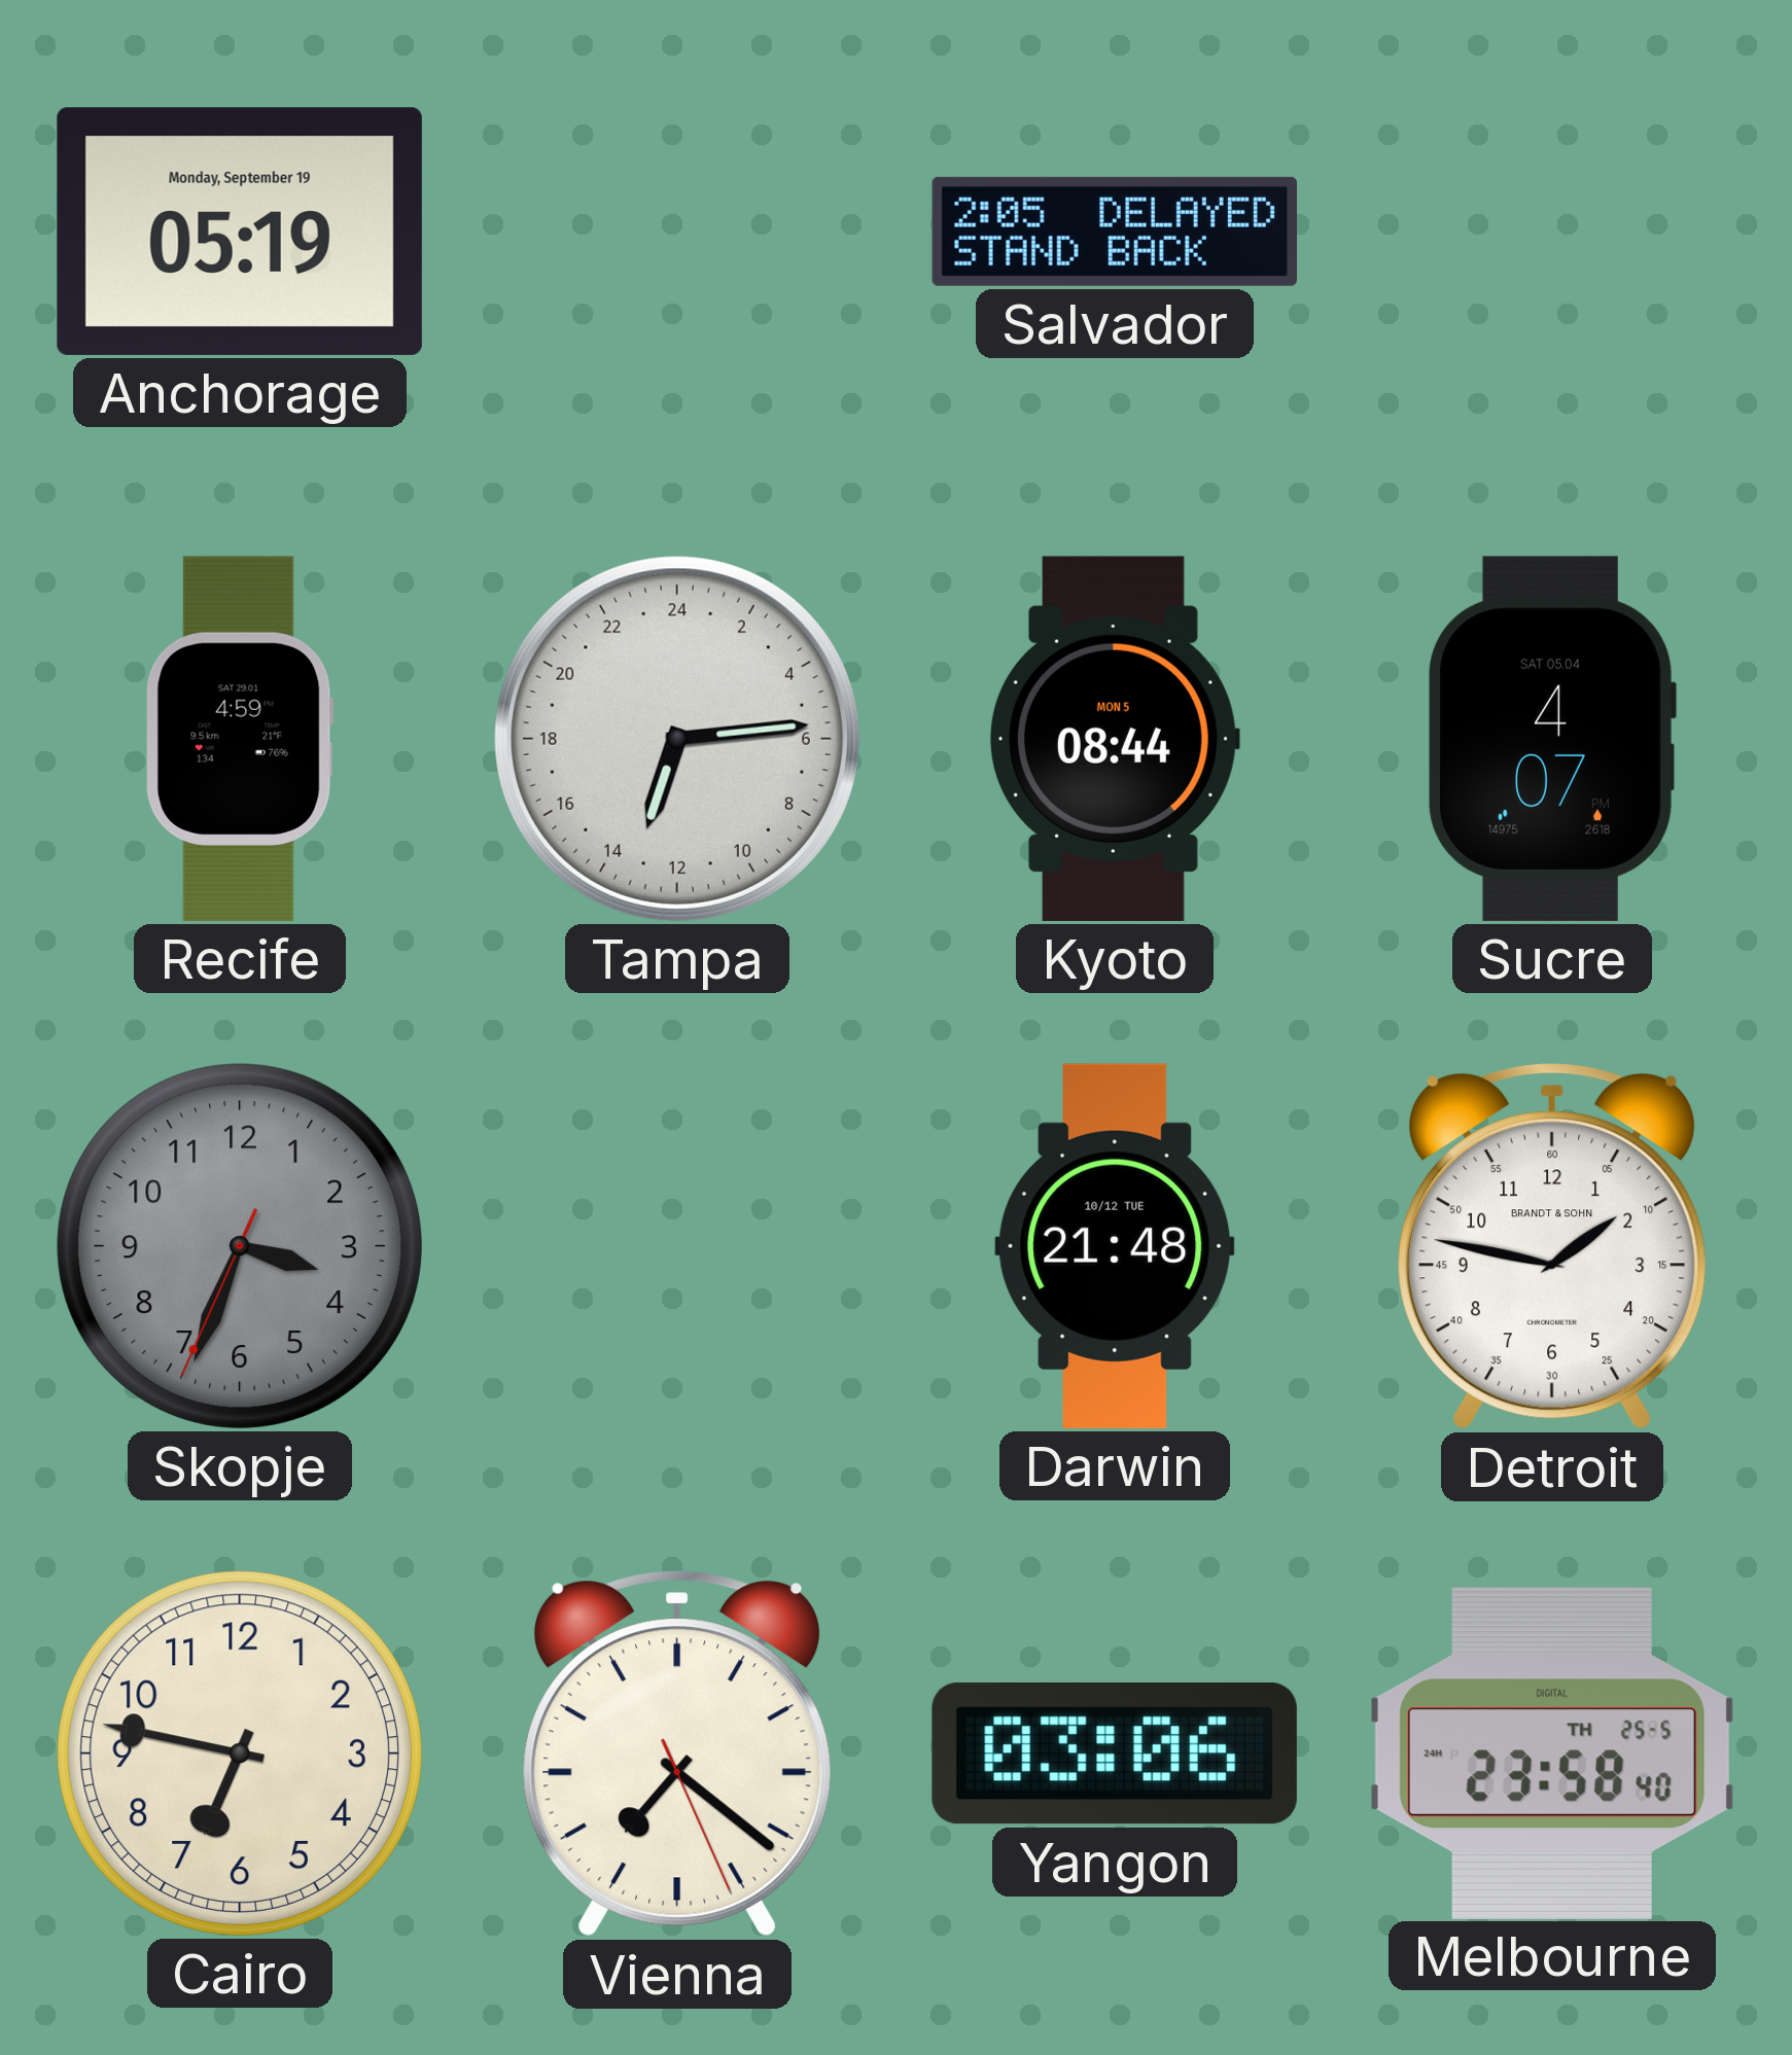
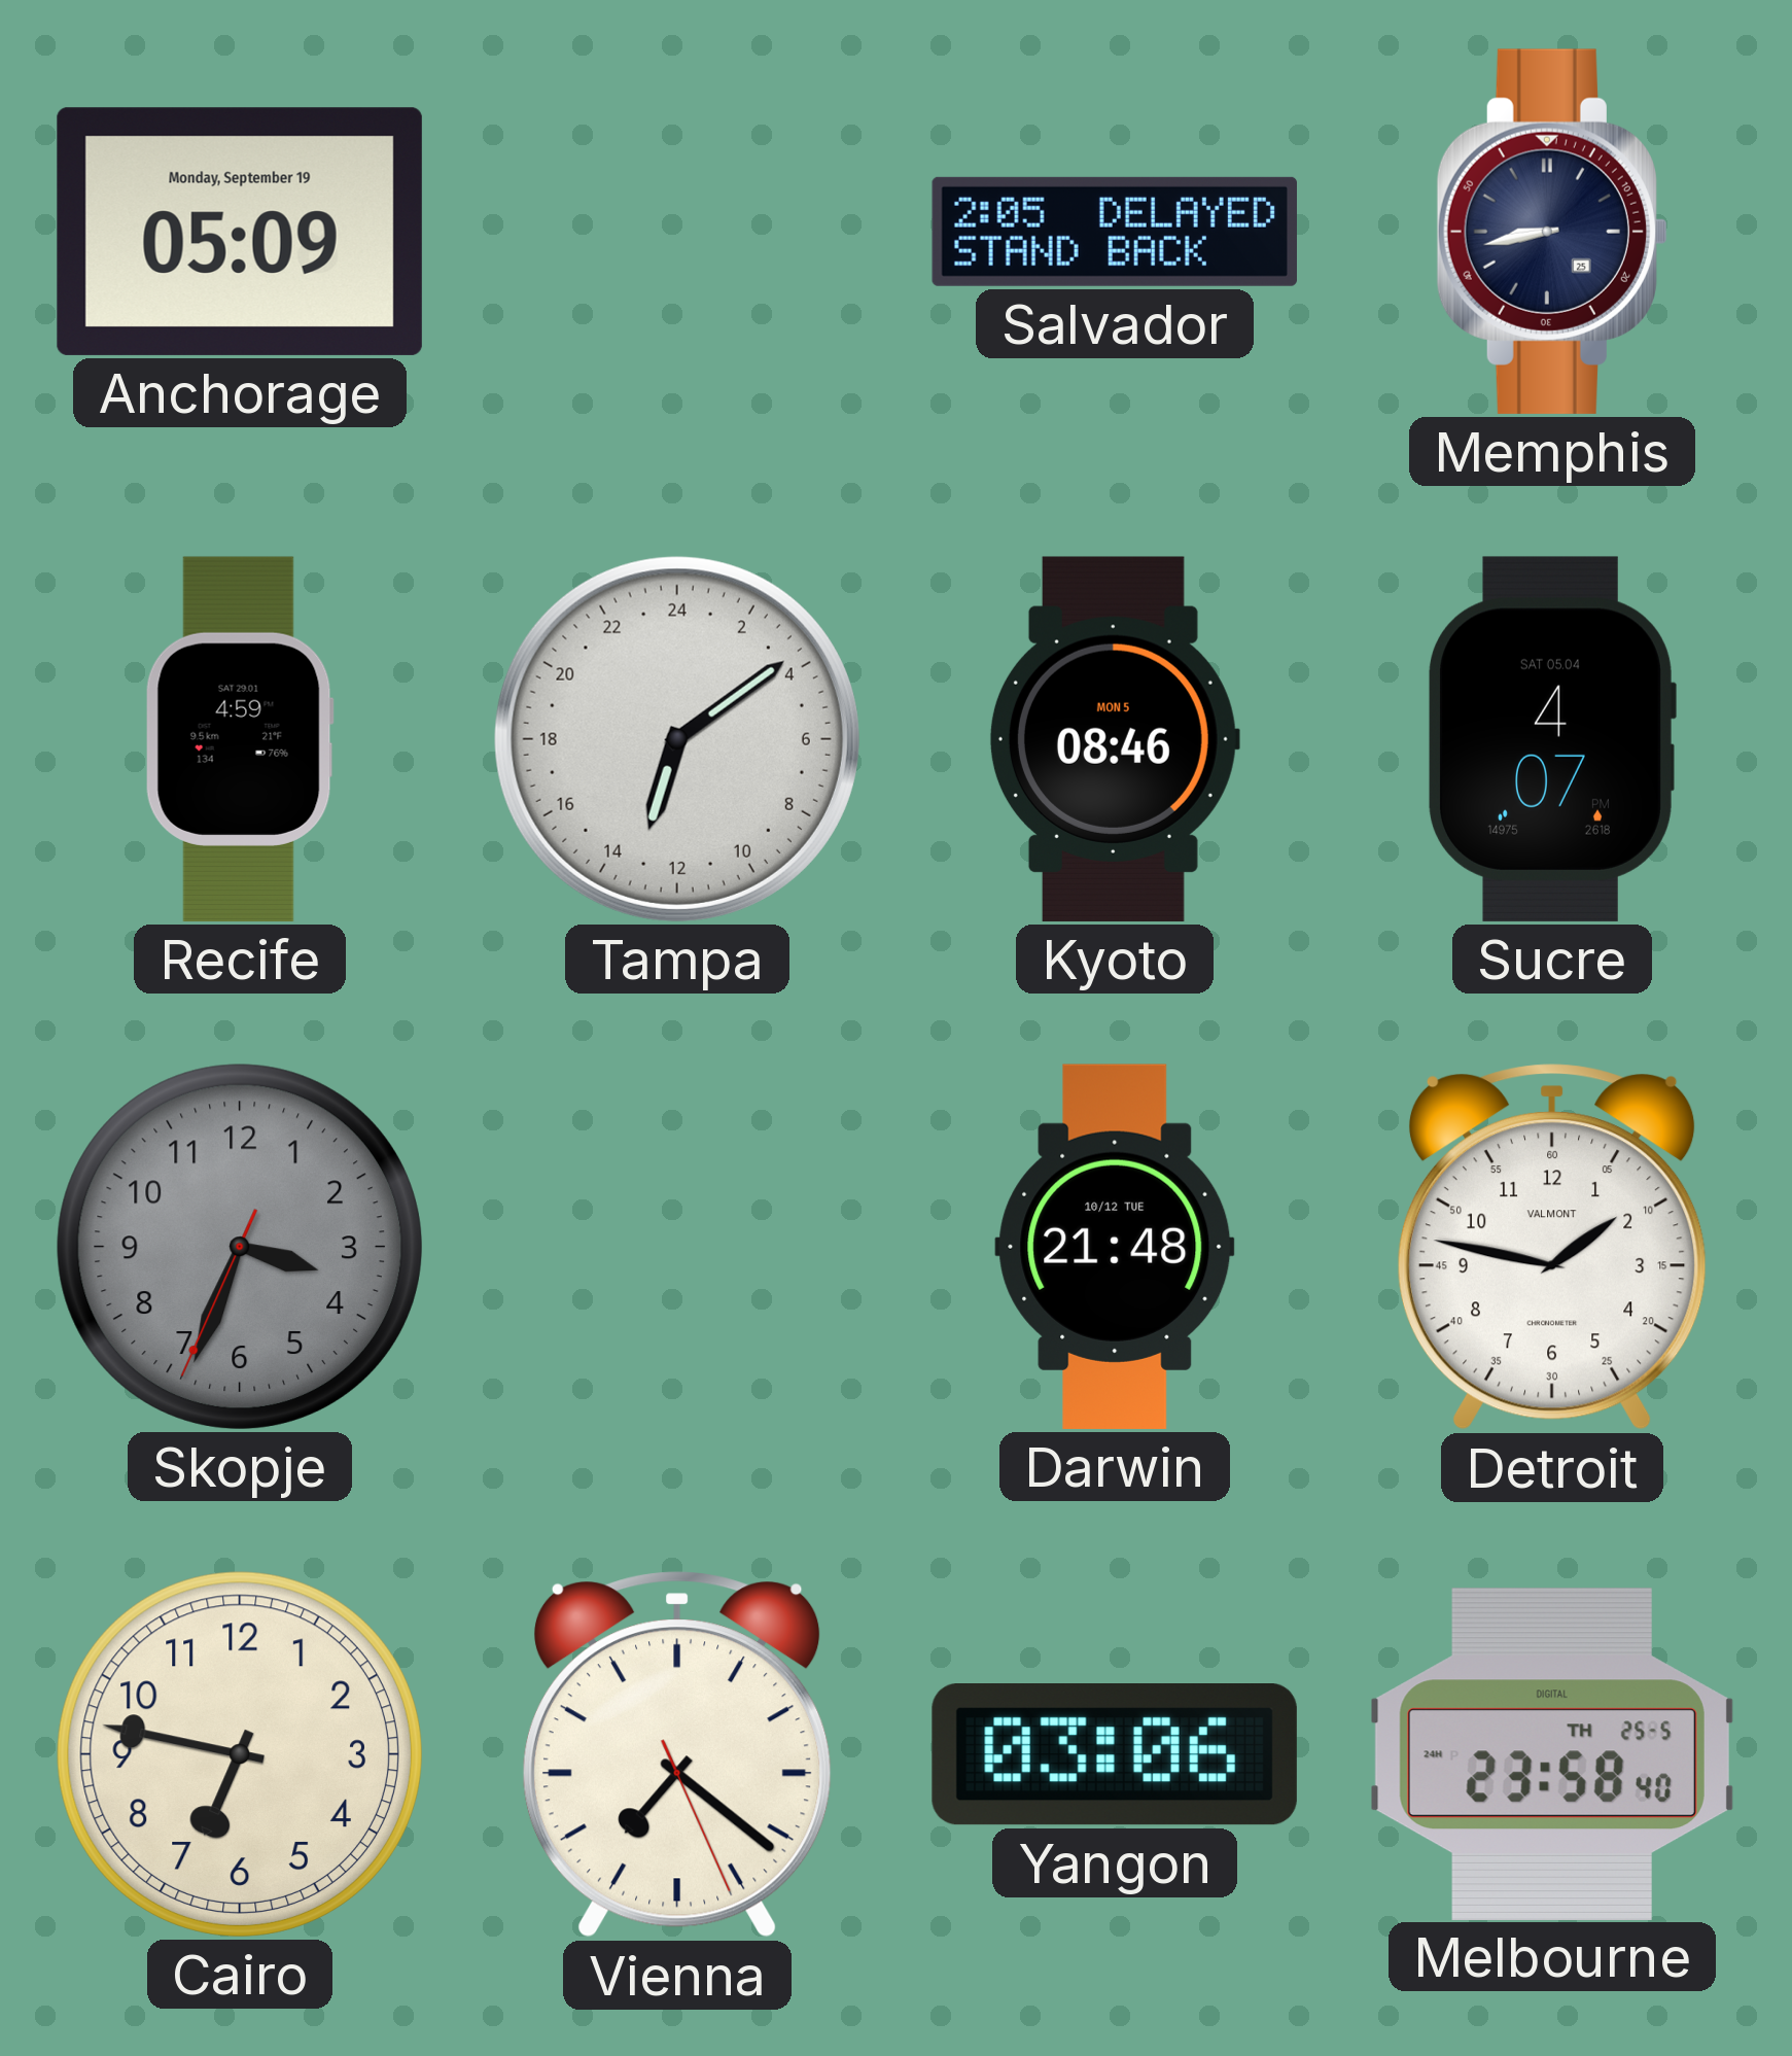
Anchorage: 05:19 -> 05:09
Memphis: none -> 8:43
Tampa: 13:14 -> 13:09
Kyoto: 08:44 -> 08:46
Detroit brand: BRANDT & SOHN -> VALMONT
